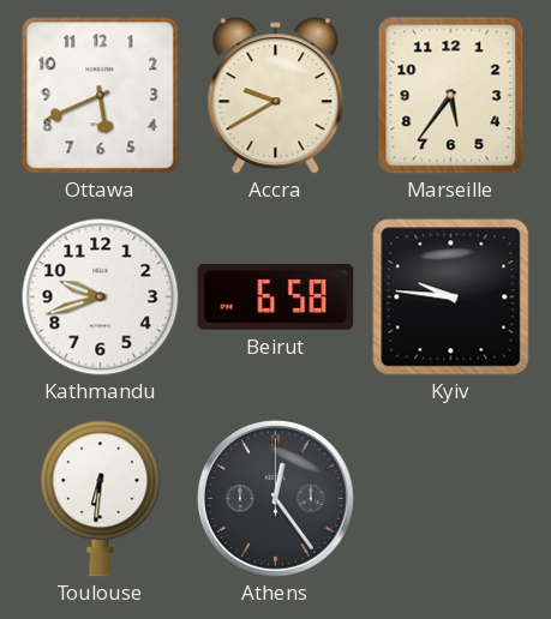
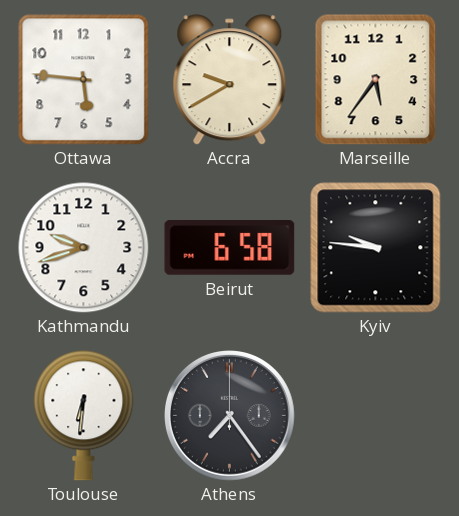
Ottawa: 5:41 -> 5:46
Athens: 12:24 -> 7:24
